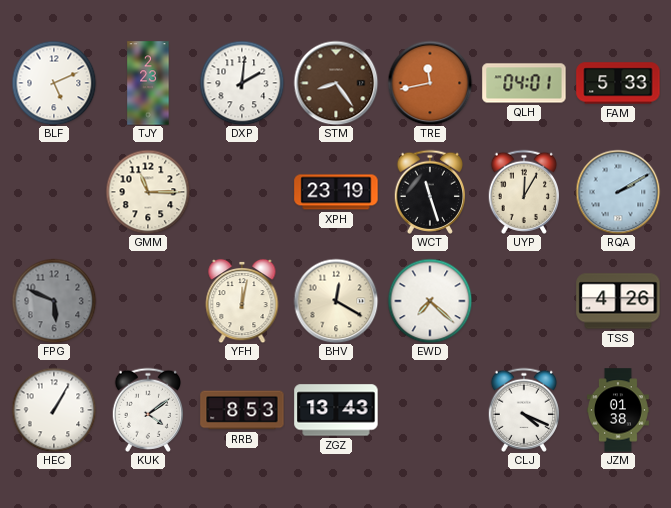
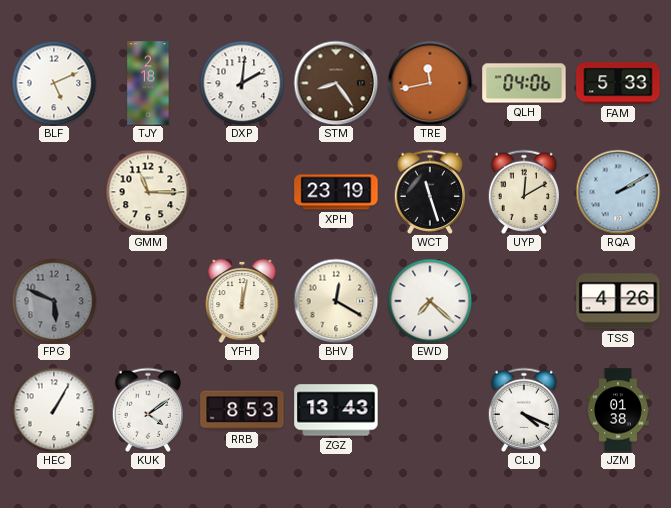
TJY: 2:23 -> 2:18
QLH: 04:01 -> 04:06
UYP: 12:05 -> 12:10
